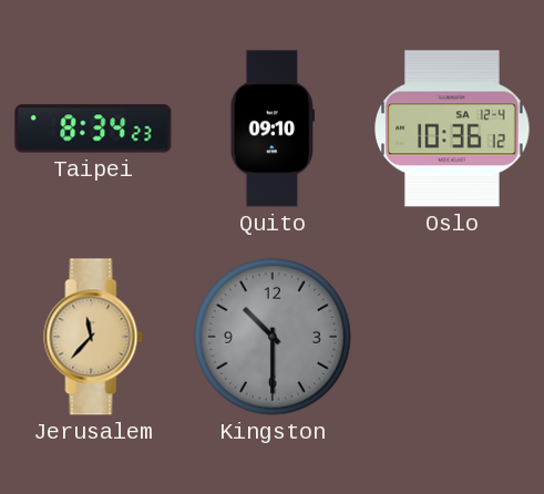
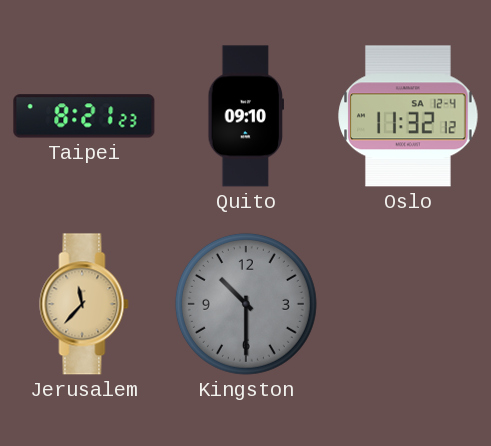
Taipei: 8:34 -> 8:21
Oslo: 10:36 -> 11:32
